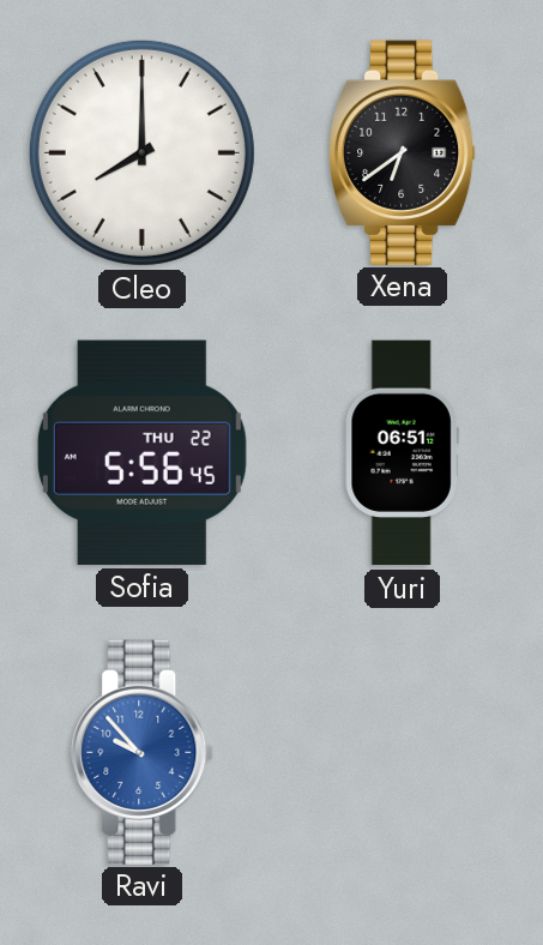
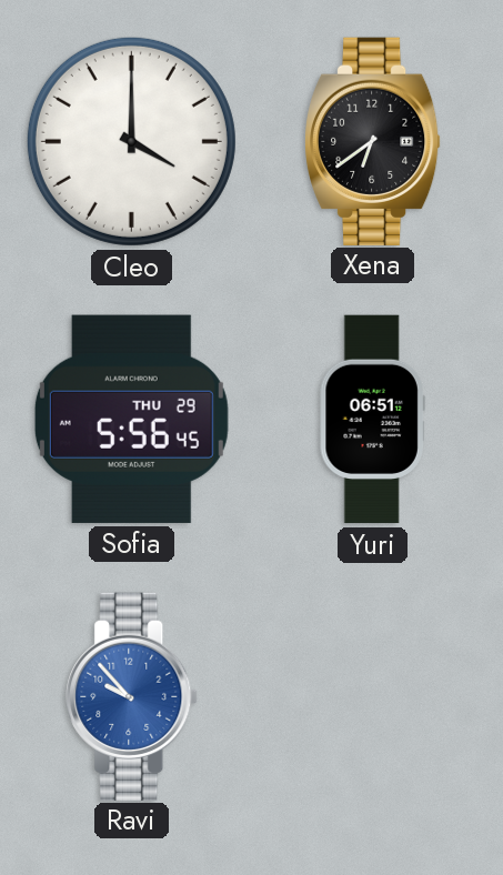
Cleo: 8:00 -> 4:00
Sofia date: THU 22 -> THU 29
